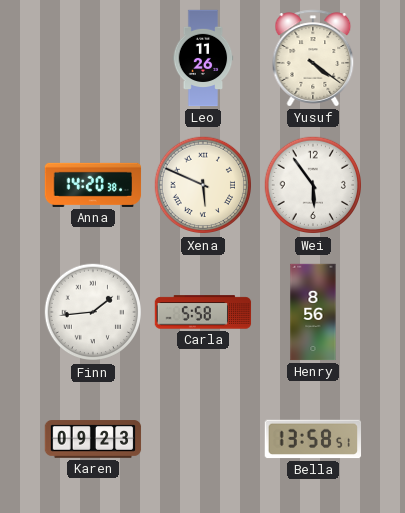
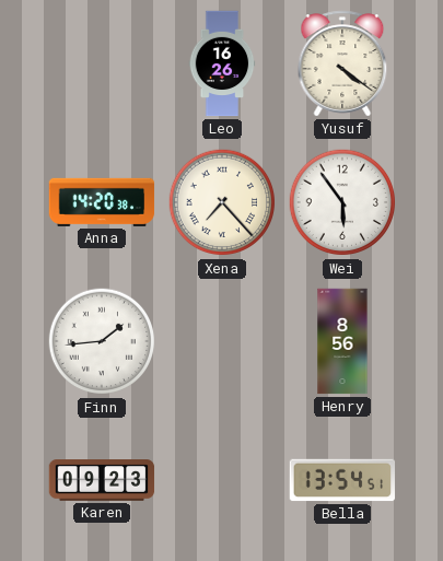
Leo: 11:26 -> 16:26
Xena: 5:49 -> 7:23
Carla: 5:58 -> none
Bella: 13:58 -> 13:54
